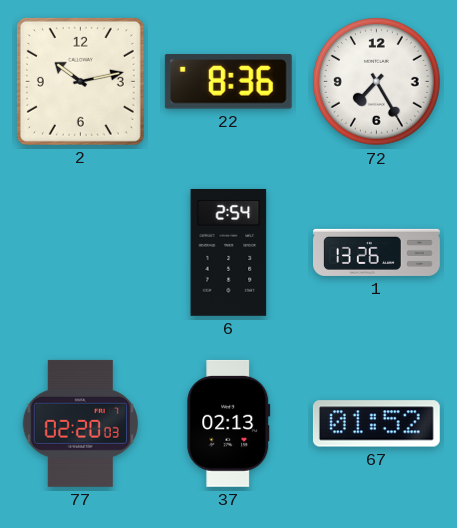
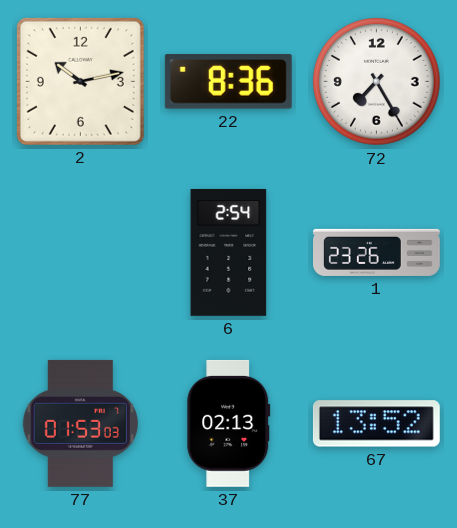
1: 13:26 -> 23:26
77: 02:20 -> 01:53
67: 01:52 -> 13:52
